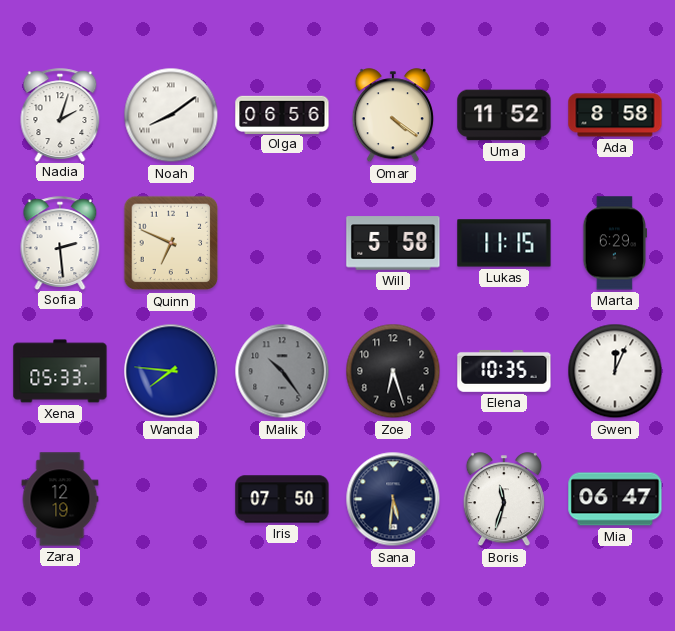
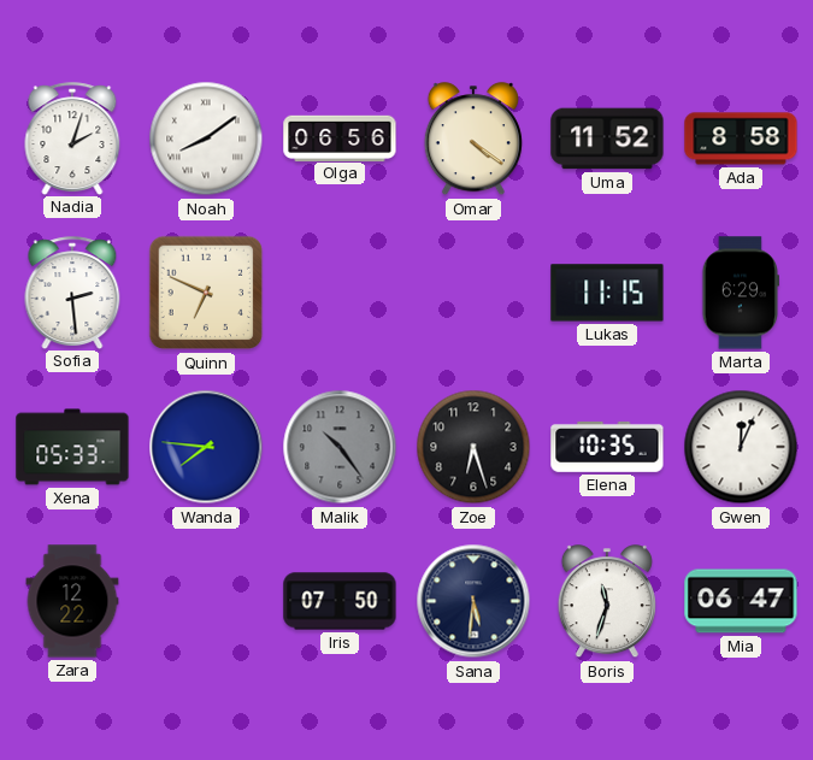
Will: 5:58 -> none
Zara: 12:19 -> 12:22
